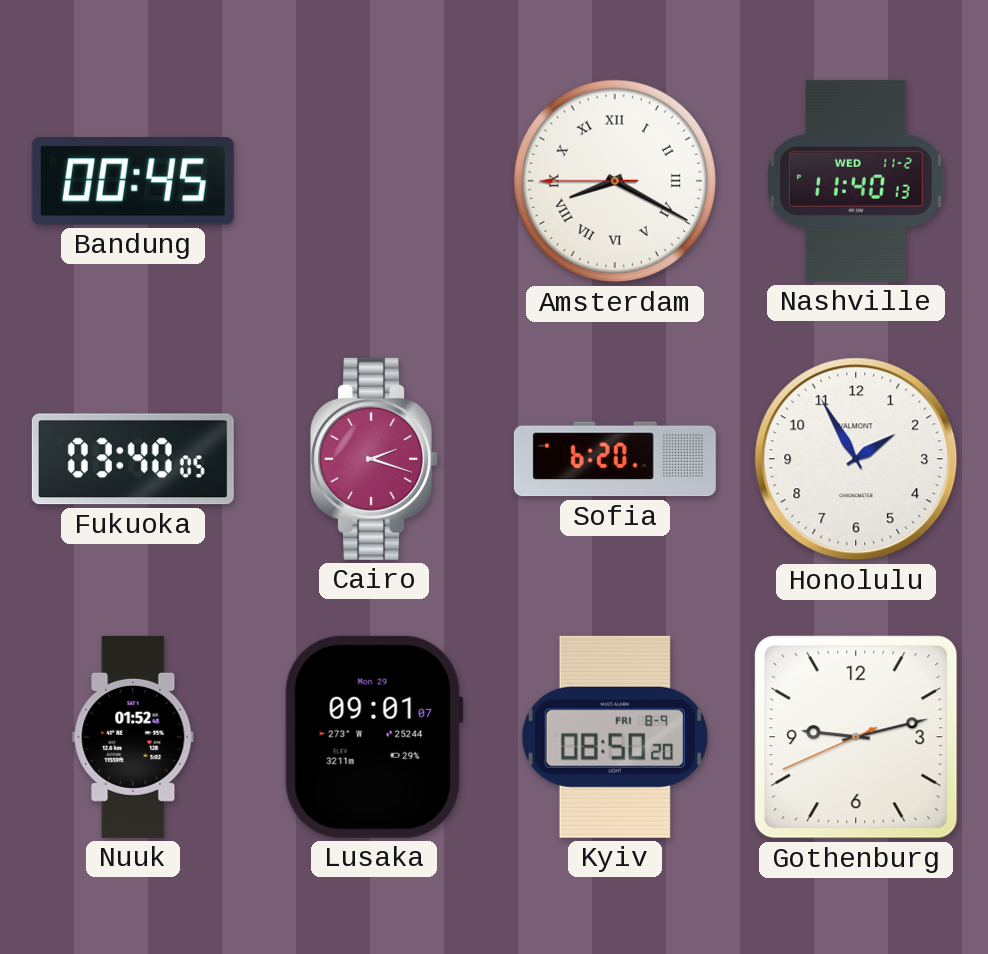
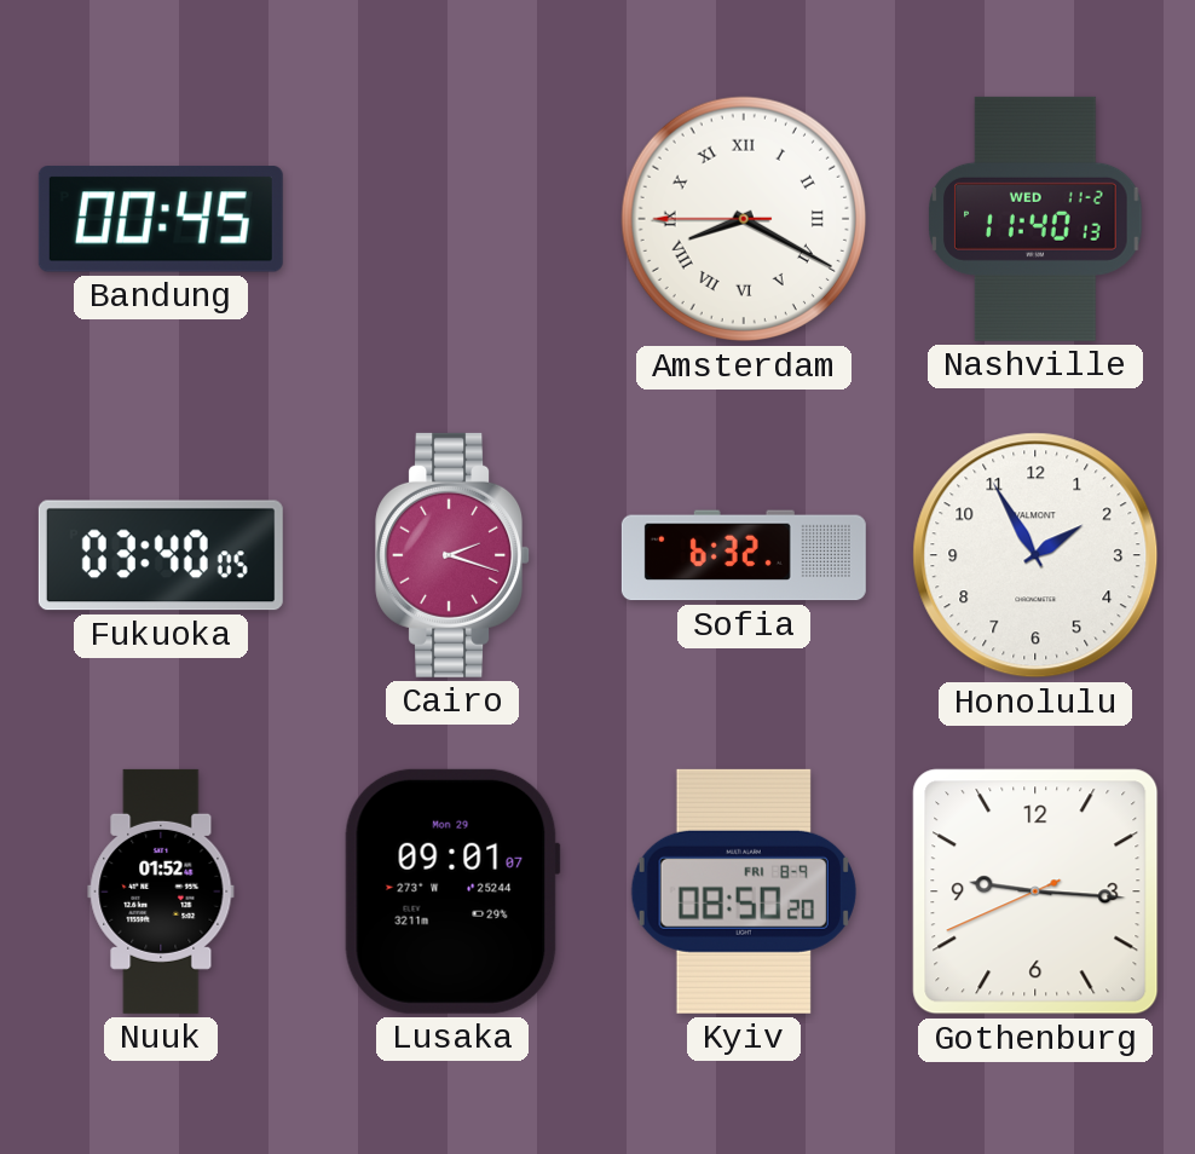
Sofia: 6:20 -> 6:32
Gothenburg: 9:12 -> 9:15
